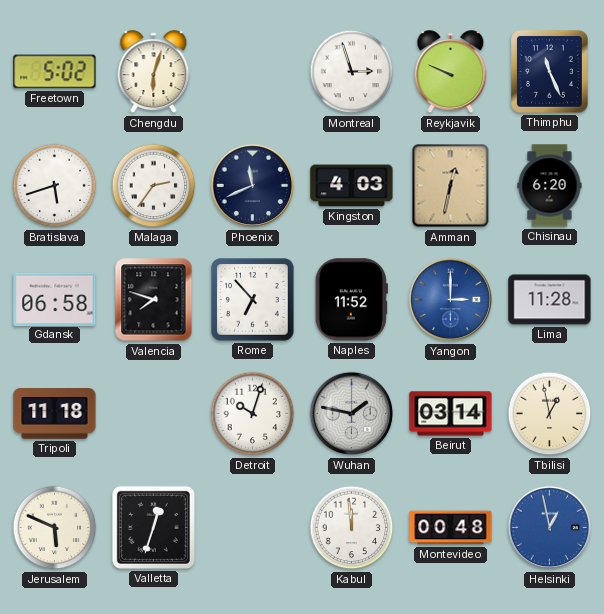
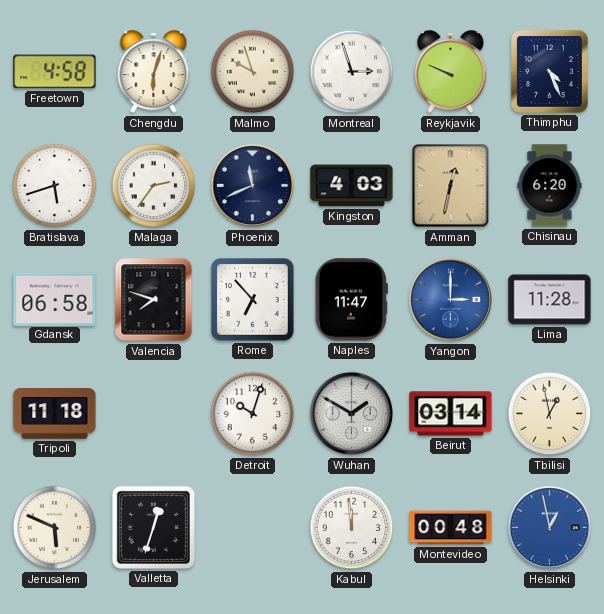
Freetown: 5:02 -> 4:58
Malmo: none -> 9:57
Thimphu: 11:26 -> 4:26
Naples: 11:52 -> 11:47
Wuhan: 1:47 -> 1:50
